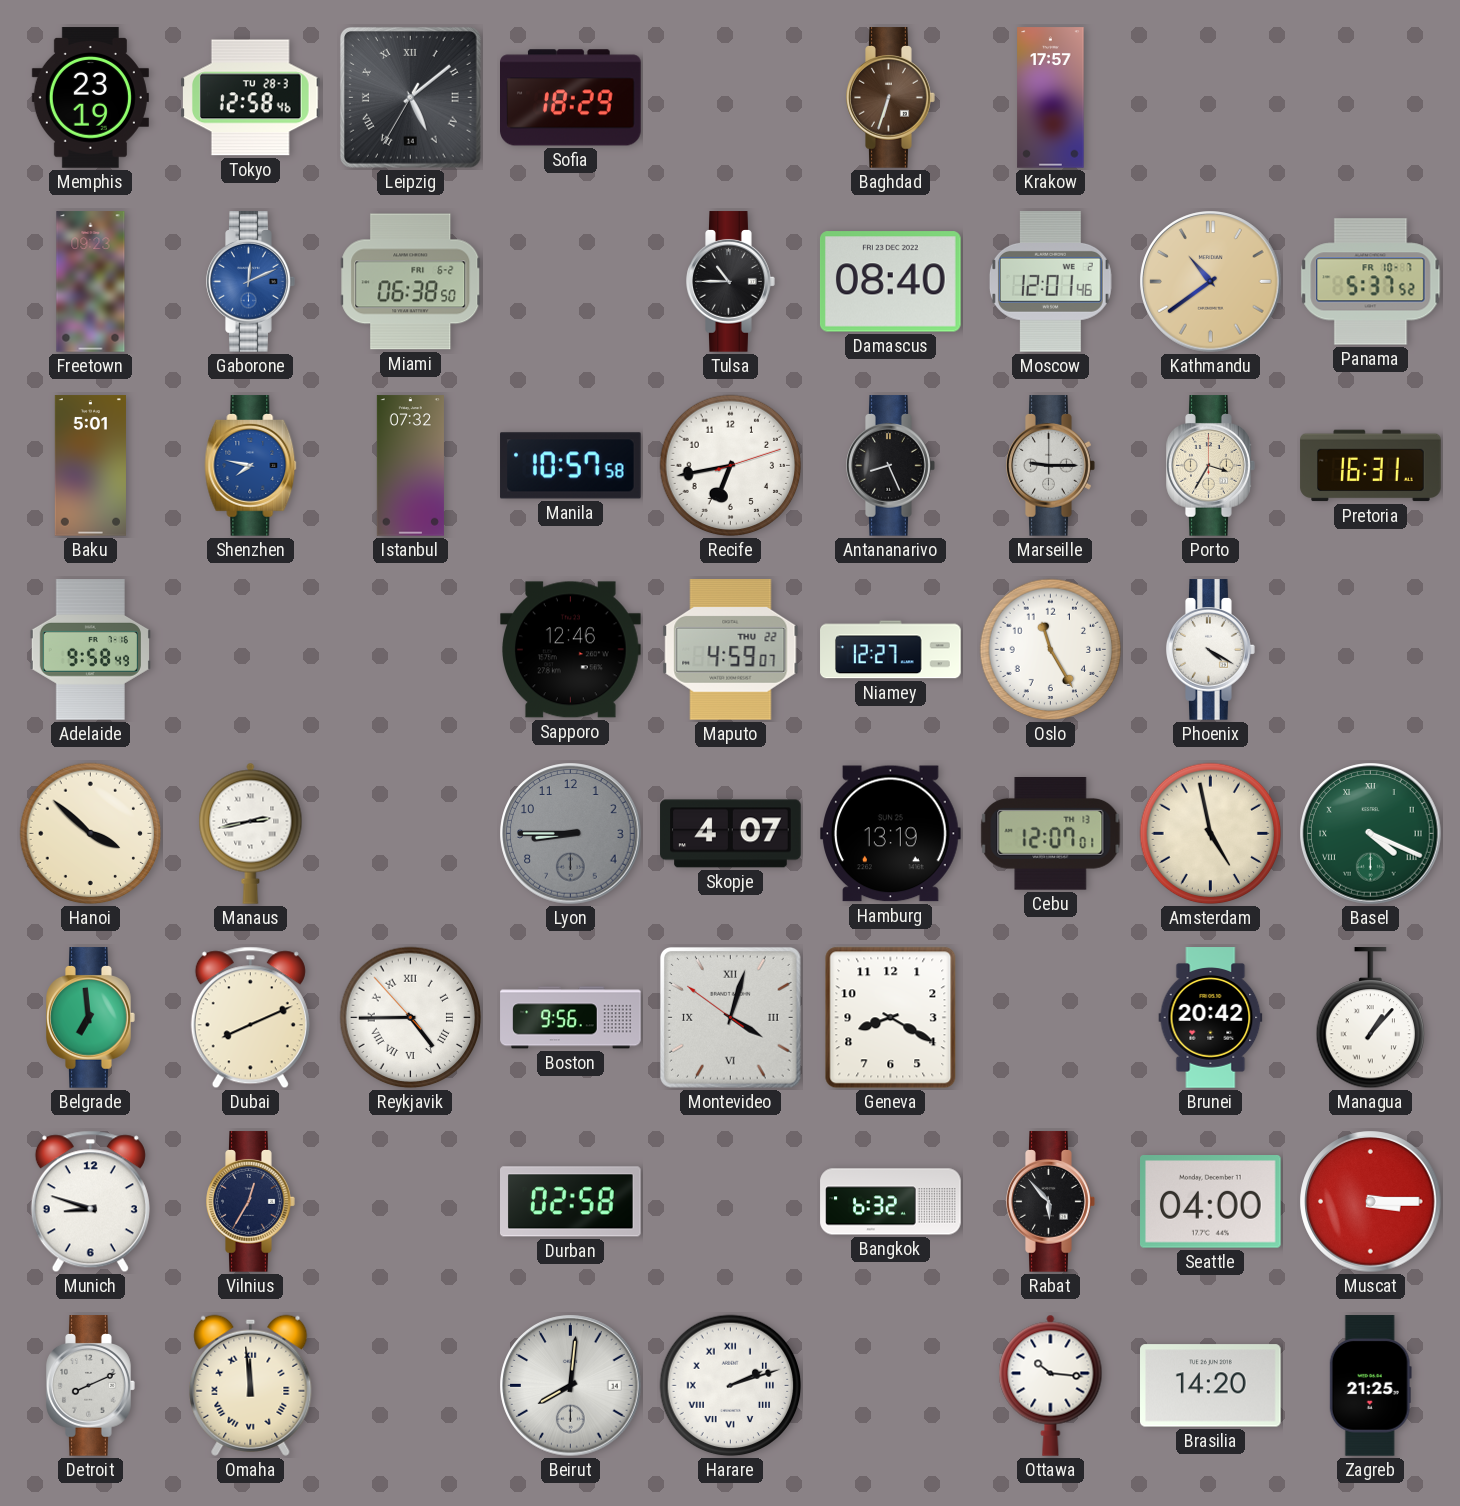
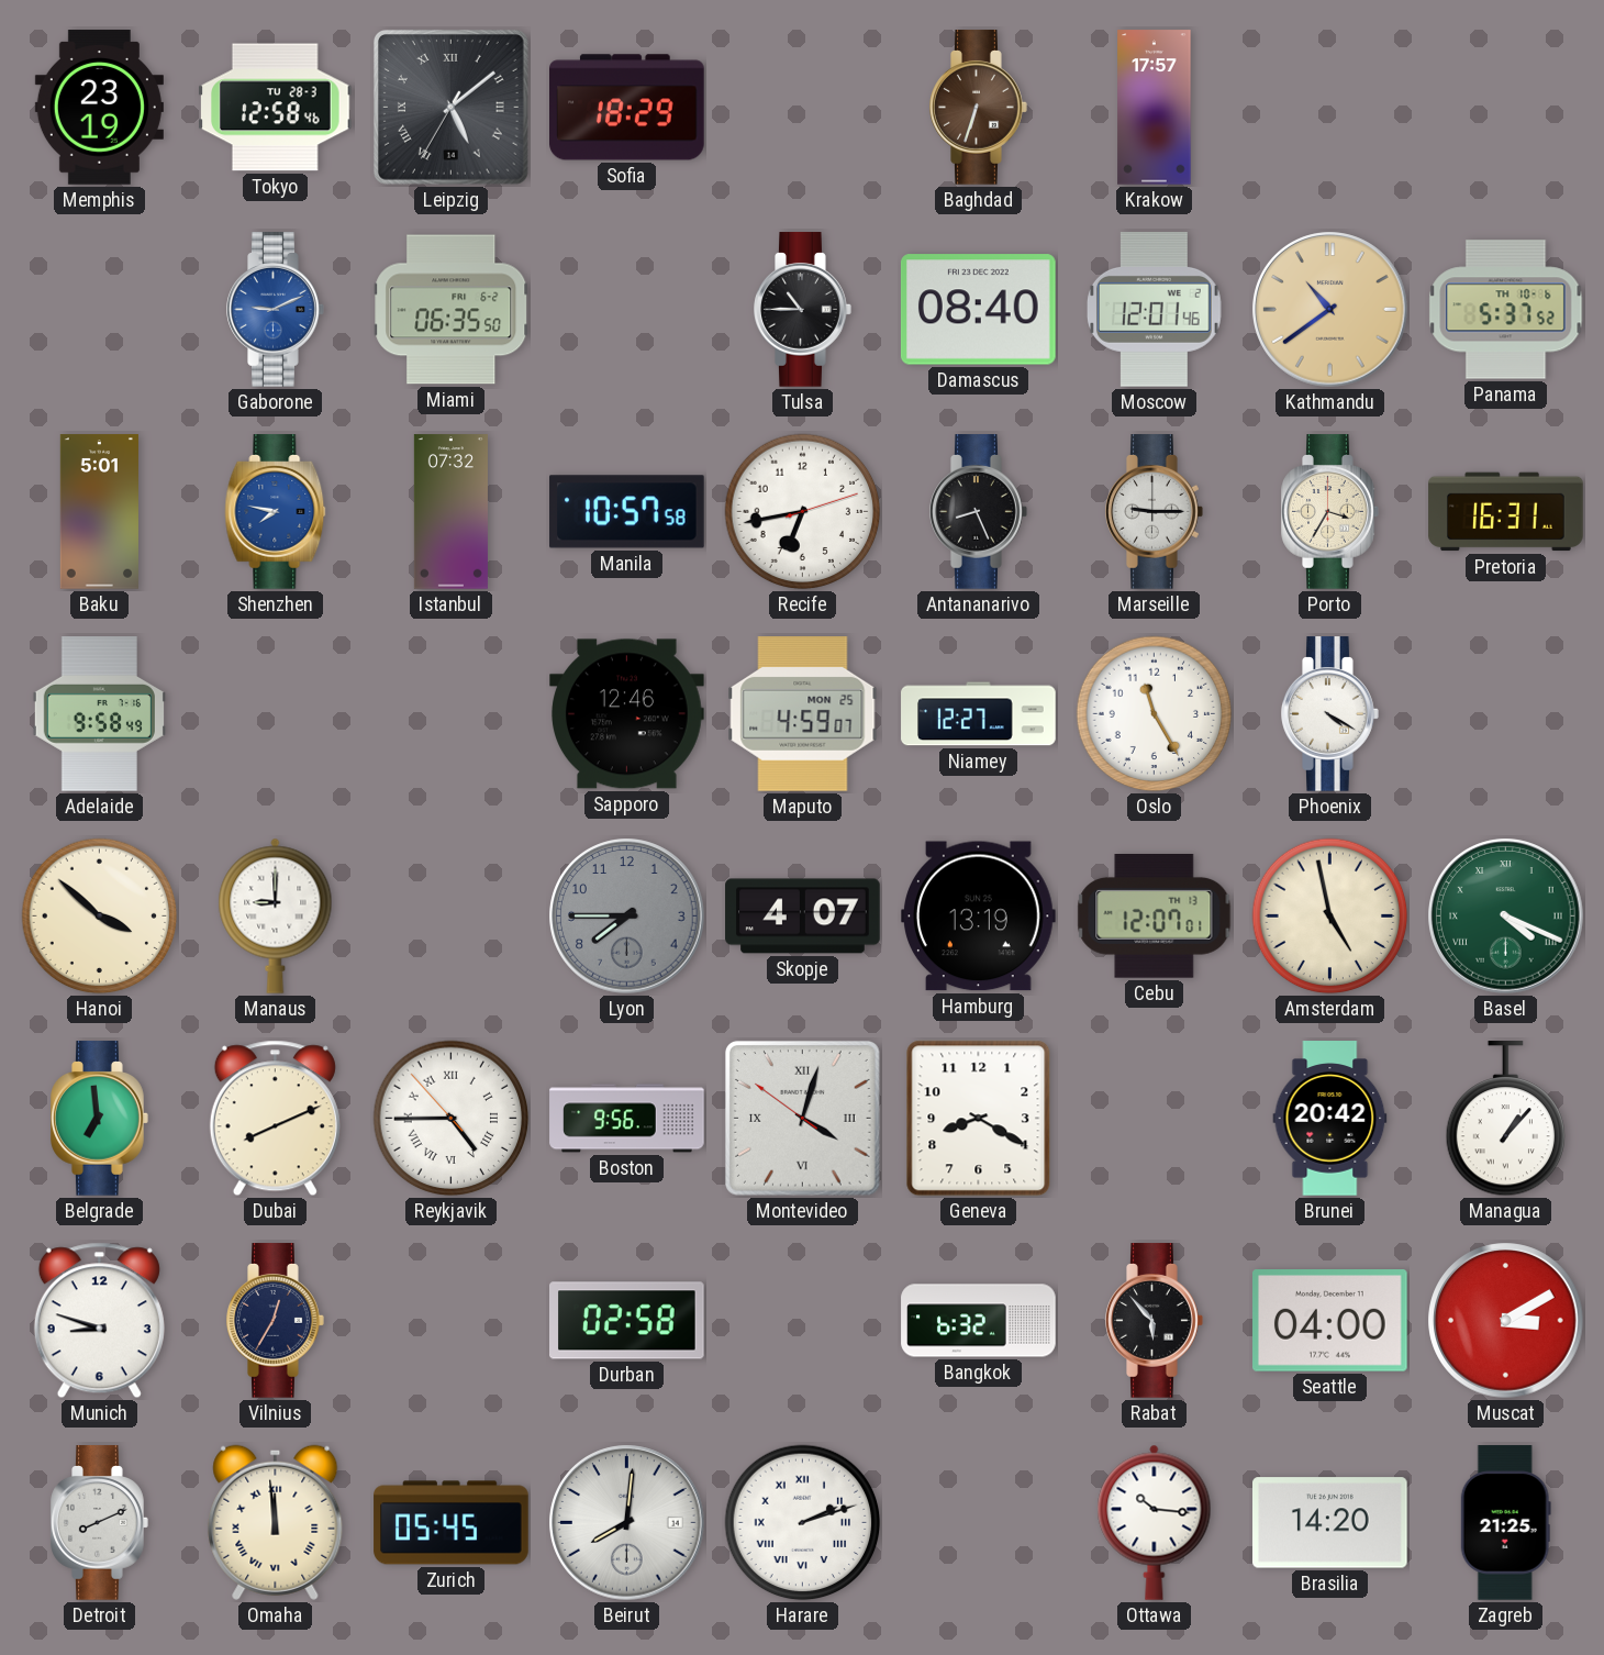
Freetown: 09:23 -> none
Gaborone: 12:11 -> 9:11
Miami: 06:38 -> 06:35
Panama date: FR 10-7 -> TH 10-6
Maputo date: THU 22 -> MON 25
Manaus: 2:43 -> 9:00
Lyon: 8:45 -> 7:45
Muscat: 3:15 -> 3:10
Zurich: none -> 05:45
